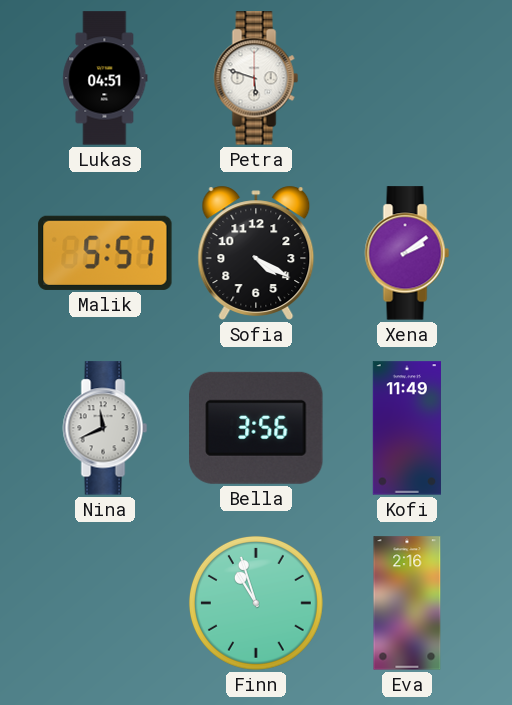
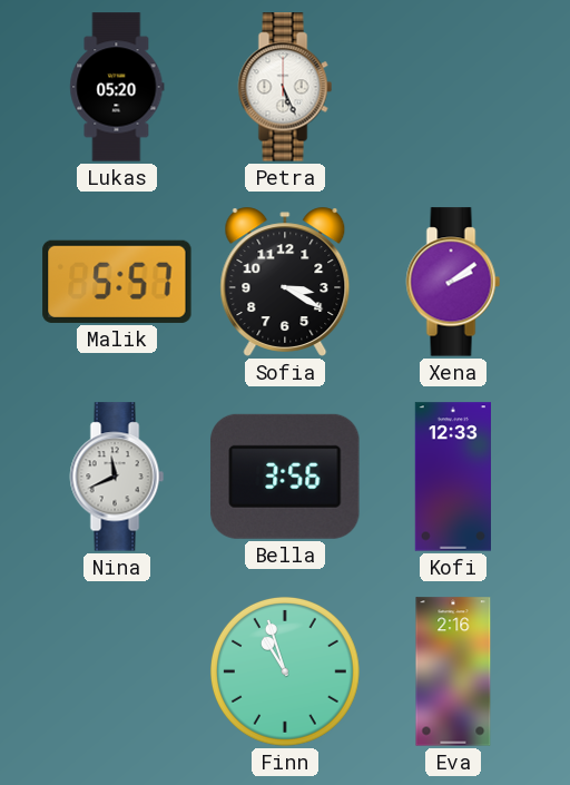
Lukas: 04:51 -> 05:20
Petra: 5:48 -> 5:26
Sofia: 4:20 -> 3:20
Kofi: 11:49 -> 12:33
